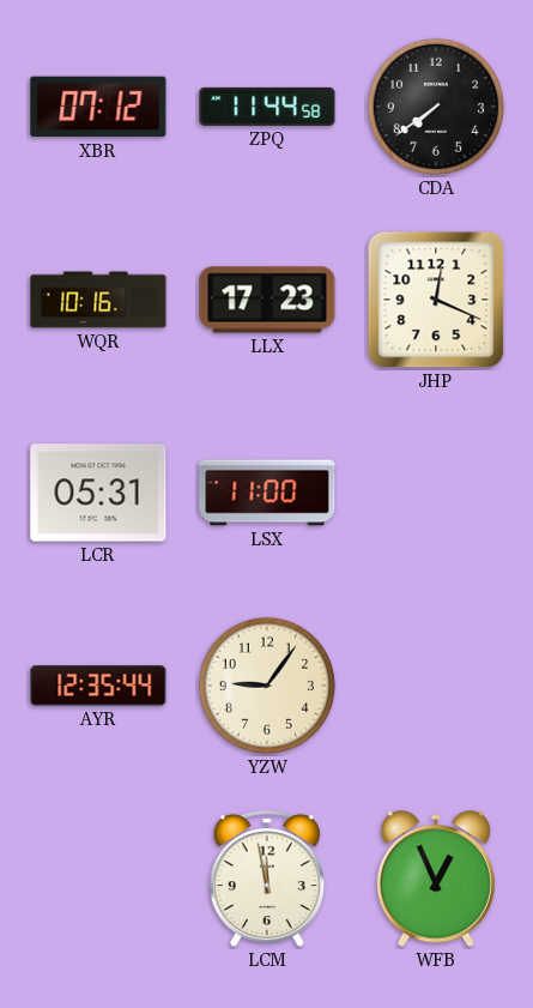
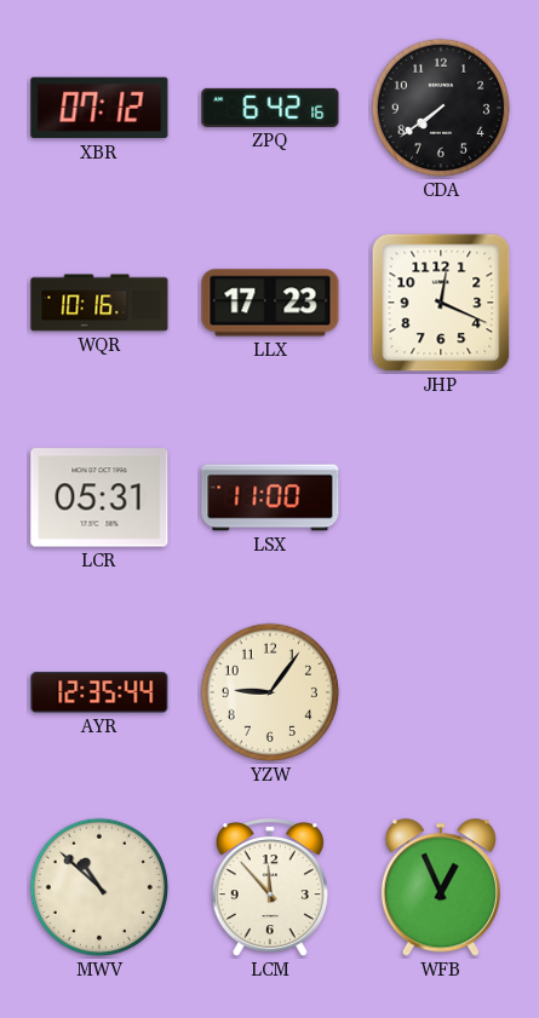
ZPQ: 11:44 -> 6:42
MWV: none -> 10:52
LCM: 11:58 -> 11:53
